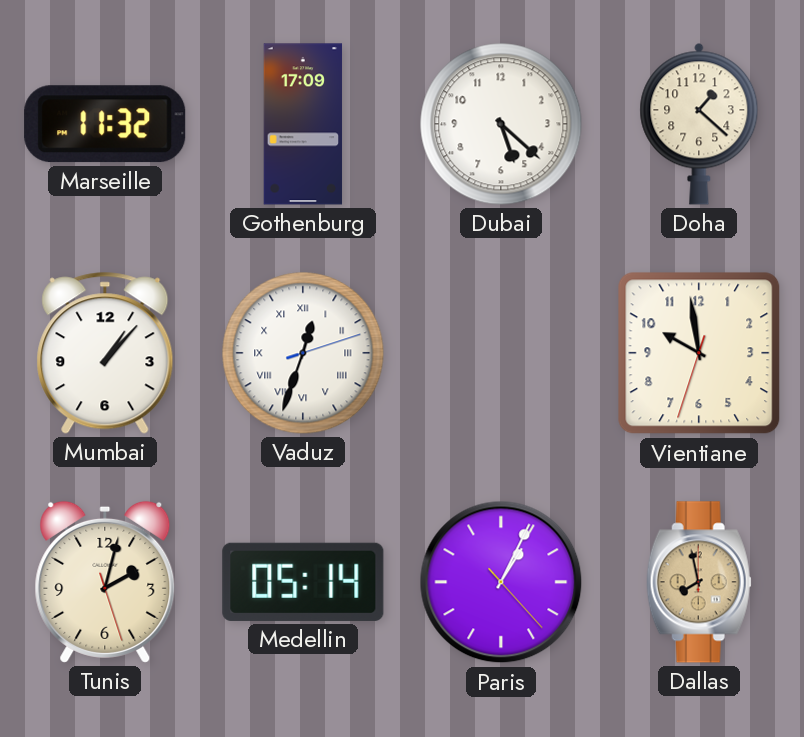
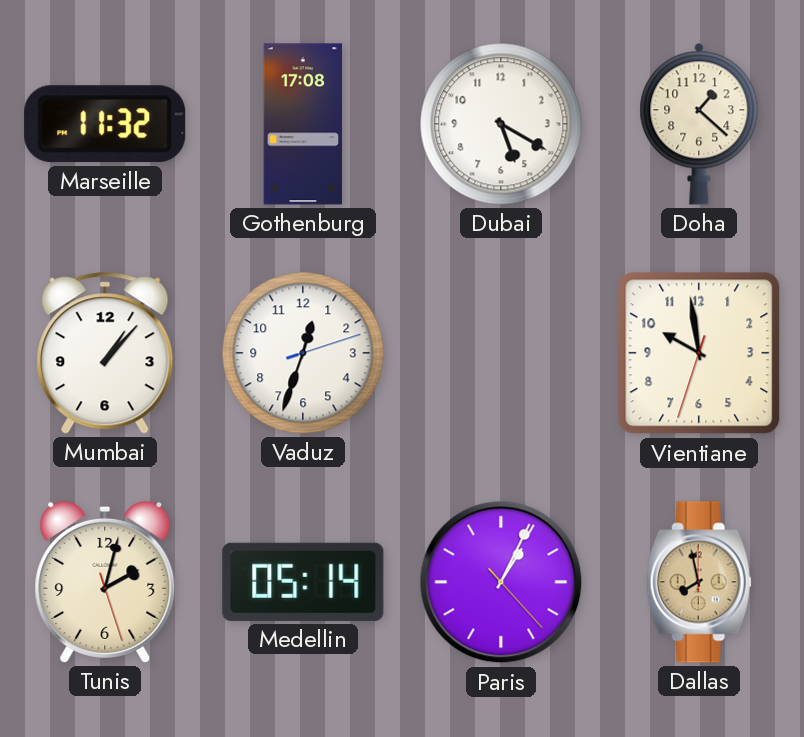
Gothenburg: 17:09 -> 17:08
Dubai: 5:22 -> 5:20
Vaduz numerals: Roman -> Arabic
